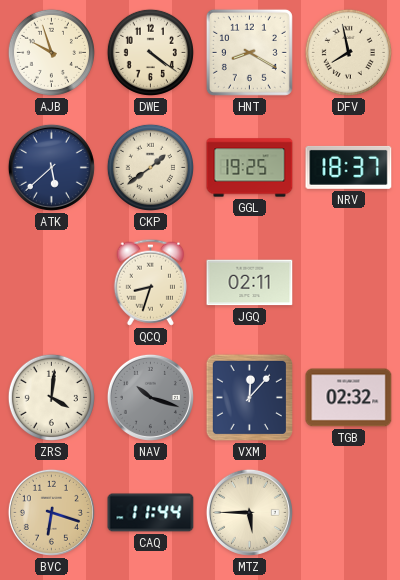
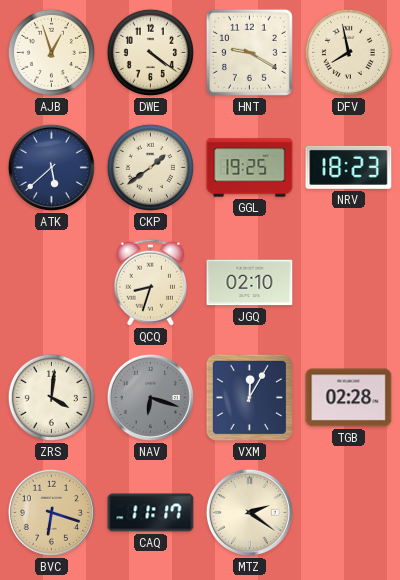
AJB: 9:57 -> 12:57
HNT: 8:20 -> 9:20
NRV: 18:37 -> 18:23
JGQ: 02:11 -> 02:10
NAV: 10:18 -> 6:18
VXM: 12:07 -> 12:05
TGB: 02:32 -> 02:28
CAQ: 11:44 -> 11:17
MTZ: 5:45 -> 2:21
